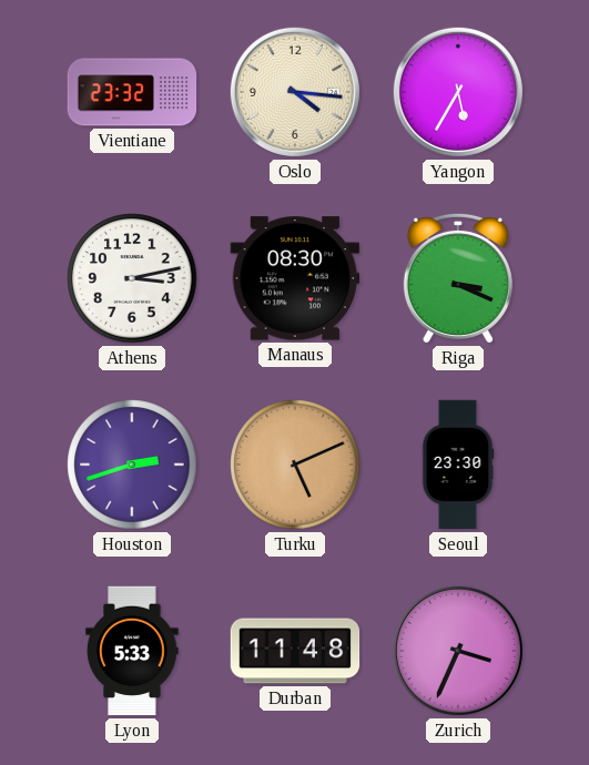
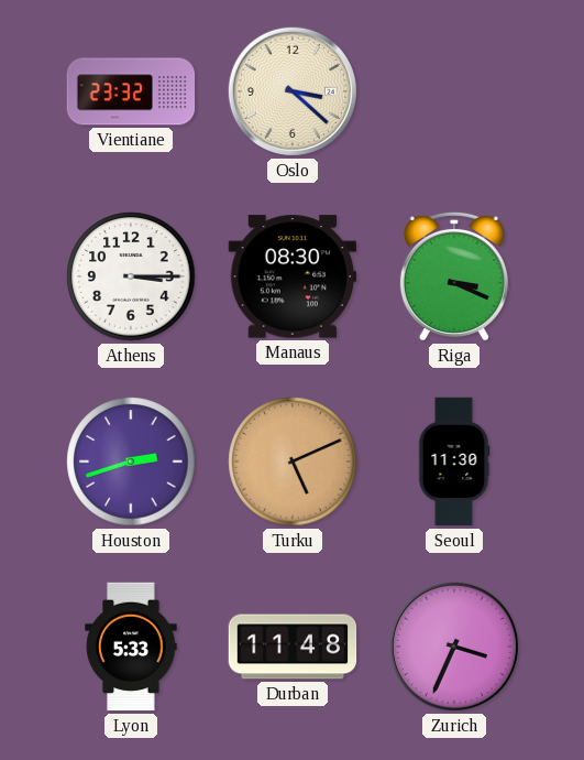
Oslo: 4:16 -> 3:22
Yangon: 5:35 -> none
Athens: 3:13 -> 3:15
Seoul: 23:30 -> 11:30
